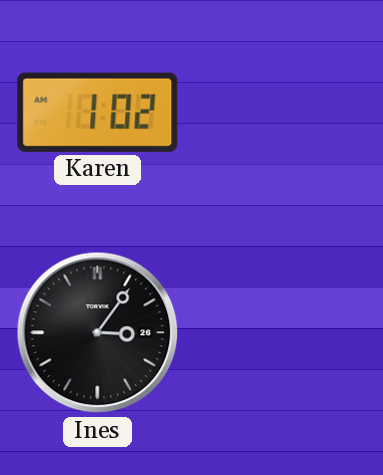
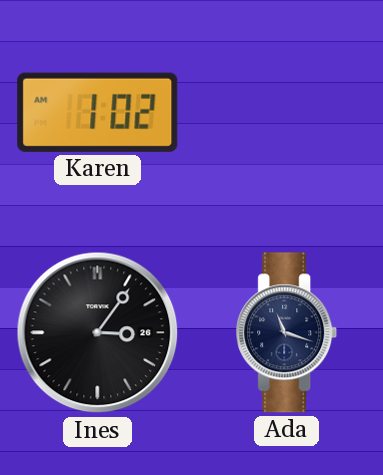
Ada: none -> 11:18
